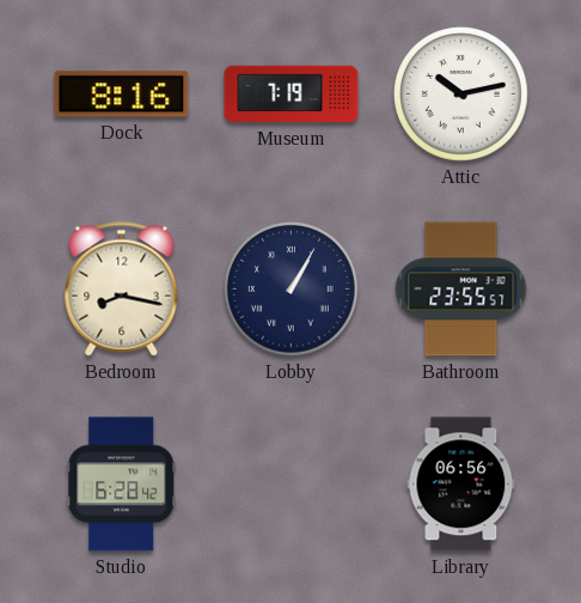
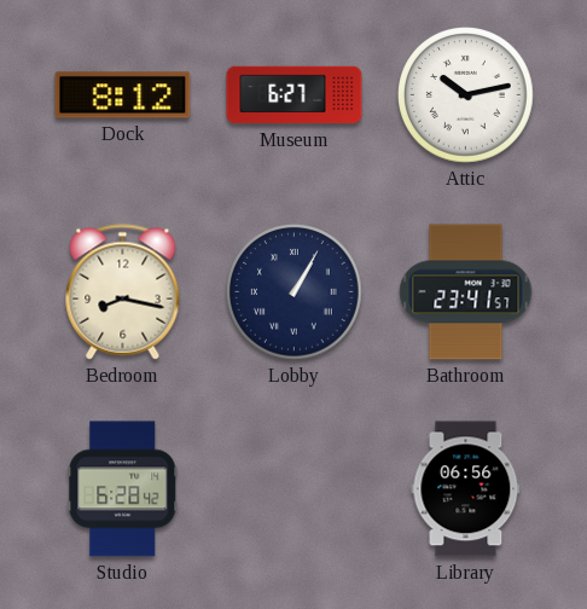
Dock: 8:16 -> 8:12
Museum: 7:19 -> 6:27
Bathroom: 23:55 -> 23:41
